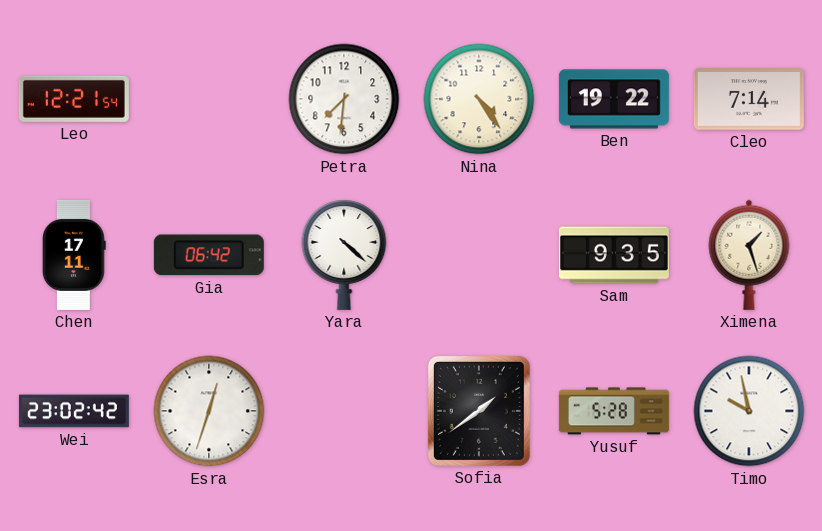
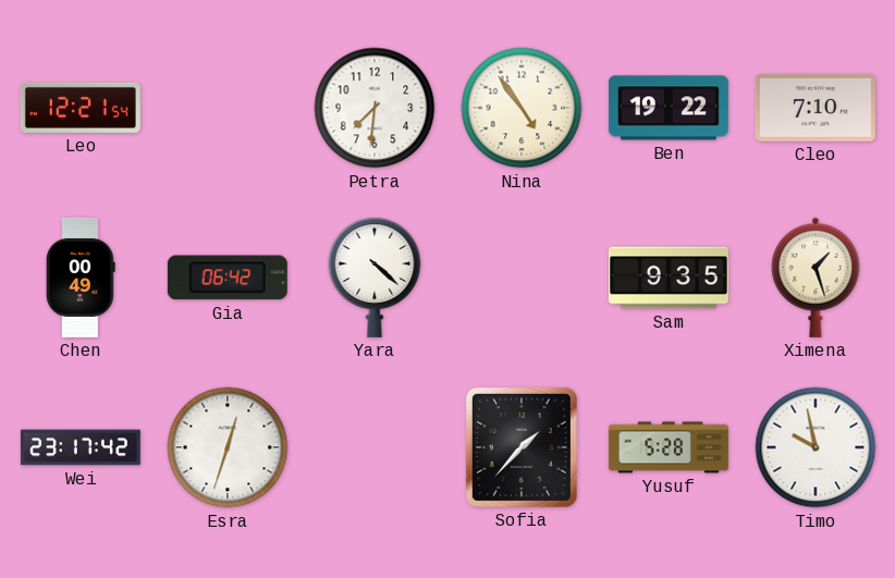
Nina: 4:24 -> 4:54
Cleo: 7:14 -> 7:10
Chen: 17:11 -> 00:49
Wei: 23:02 -> 23:17
Sofia: 1:39 -> 1:37
